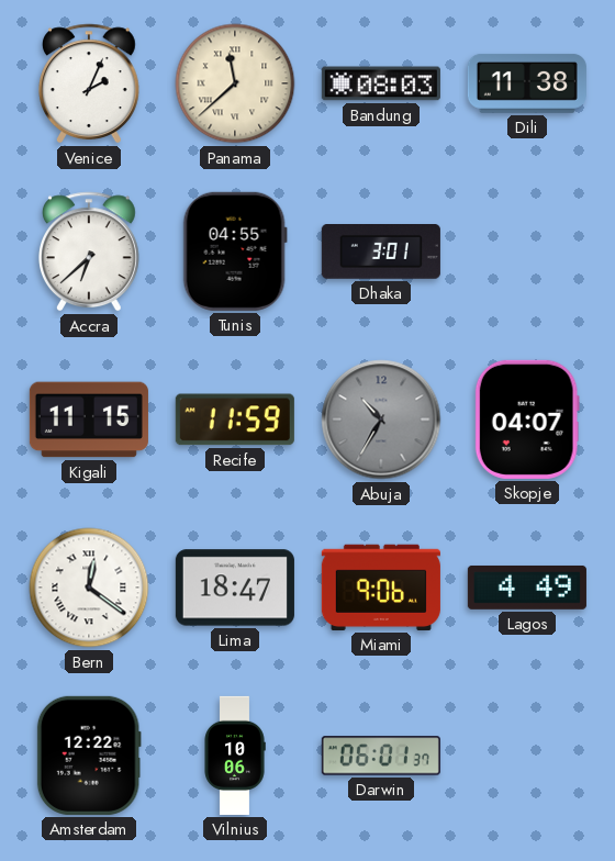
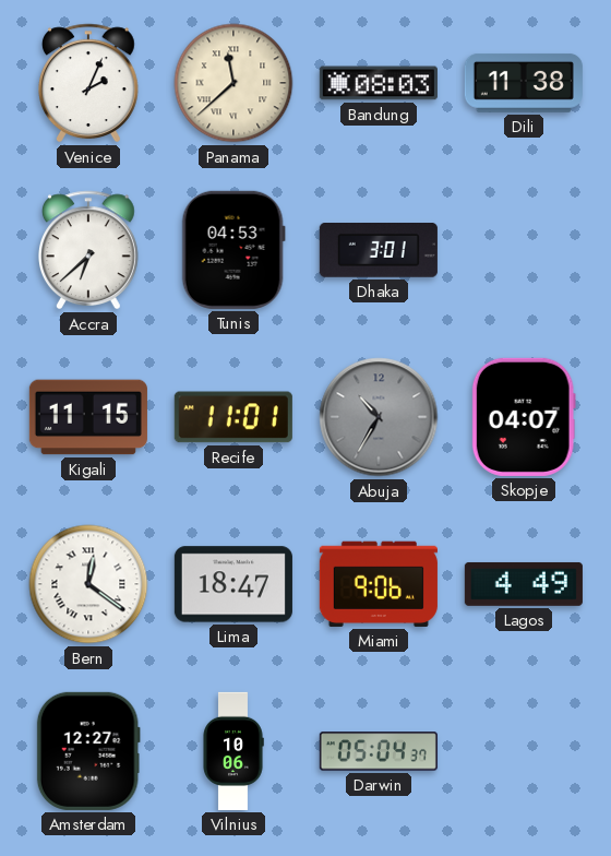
Tunis: 04:55 -> 04:53
Recife: 11:59 -> 11:01
Amsterdam: 12:22 -> 12:27
Darwin: 06:01 -> 05:04
